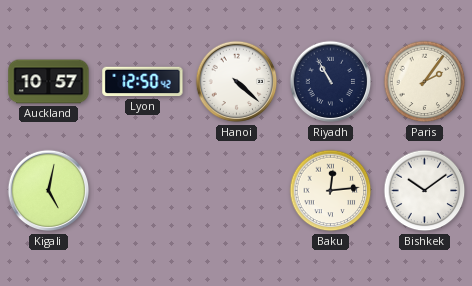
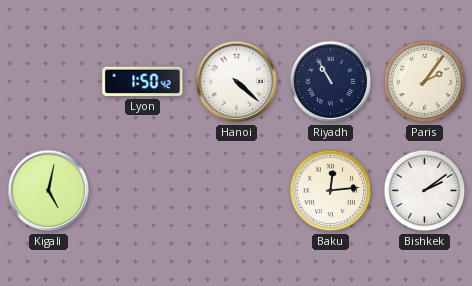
Auckland: 10:57 -> none
Lyon: 12:50 -> 1:50
Bishkek: 10:09 -> 2:09
